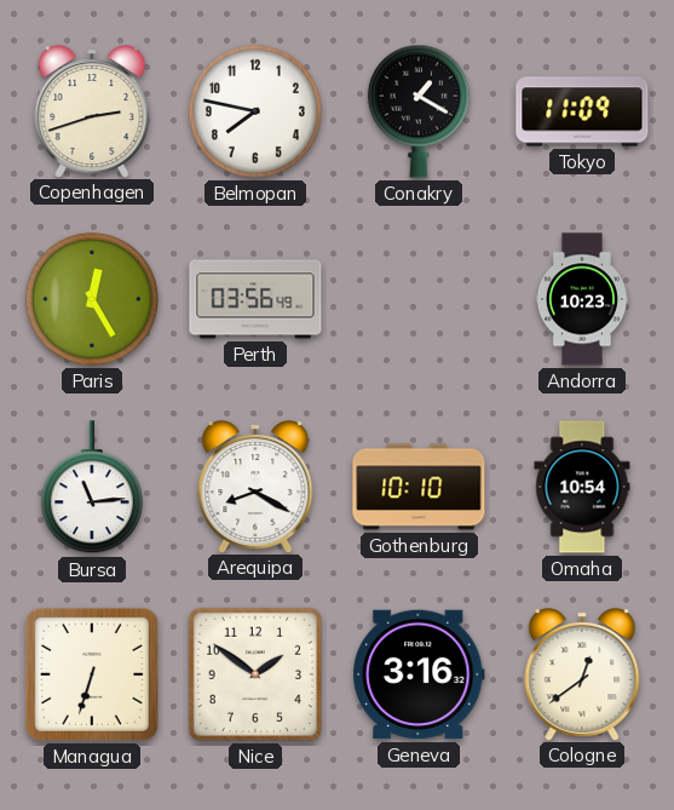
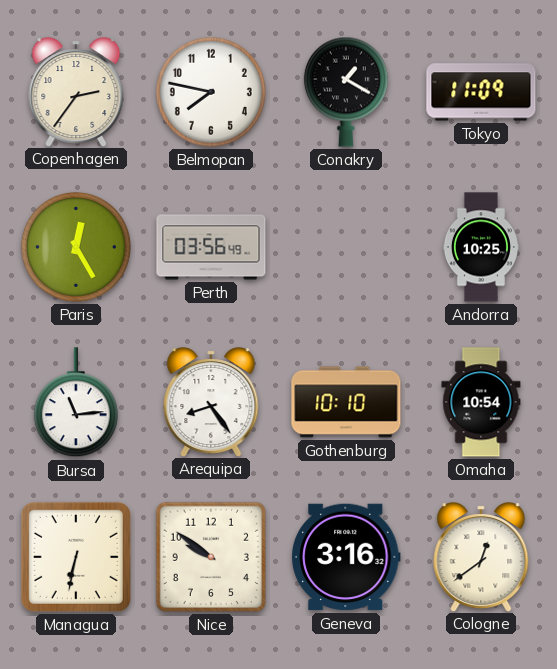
Copenhagen: 2:42 -> 2:36
Andorra: 10:23 -> 10:25
Arequipa: 8:20 -> 8:24
Managua: 6:33 -> 6:32
Nice: 1:51 -> 9:51
